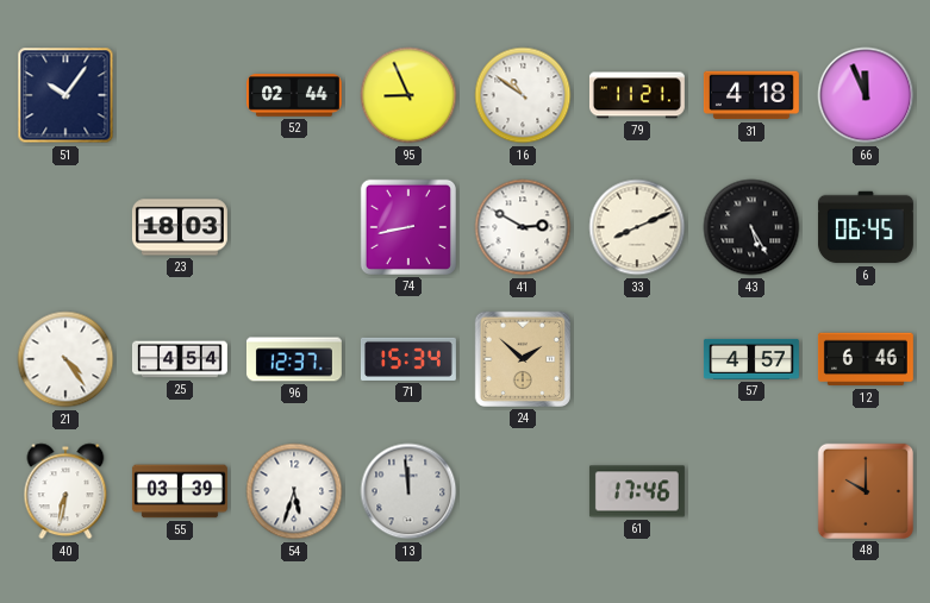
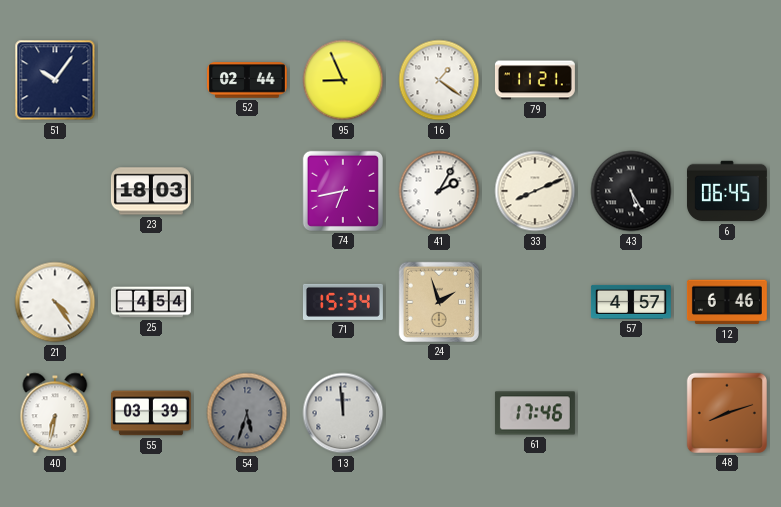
16: 10:51 -> 1:21
31: 4:18 -> none
66: 11:56 -> none
74: 8:43 -> 6:43
41: 2:50 -> 2:05
96: 12:37 -> none
24: 1:52 -> 1:57
54 dial: white -> grey
48: 10:00 -> 8:12
